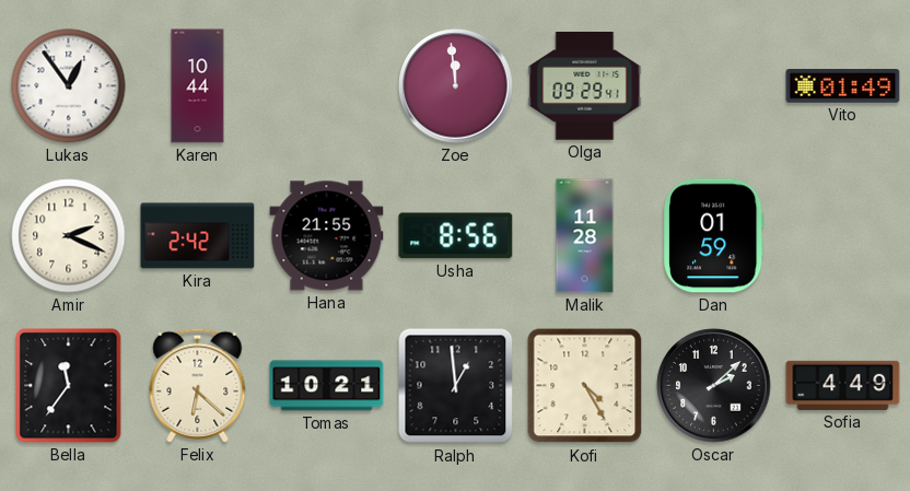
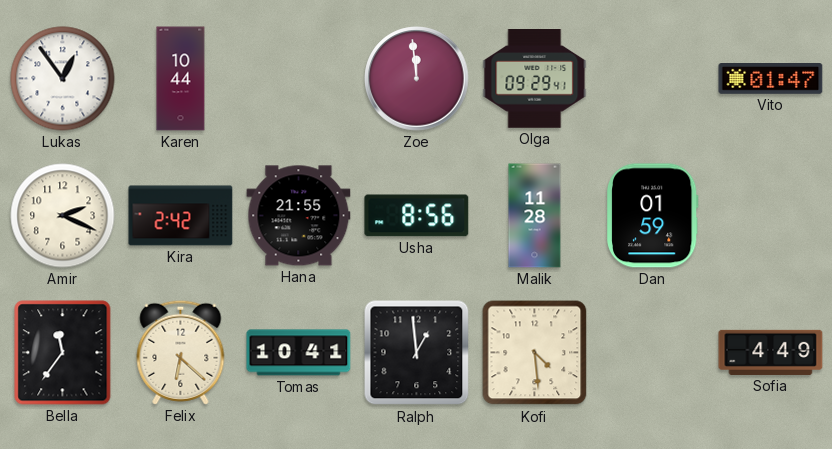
Vito: 01:49 -> 01:47
Tomas: 10:21 -> 10:41
Kofi: 4:25 -> 4:29
Oscar: 2:08 -> none
